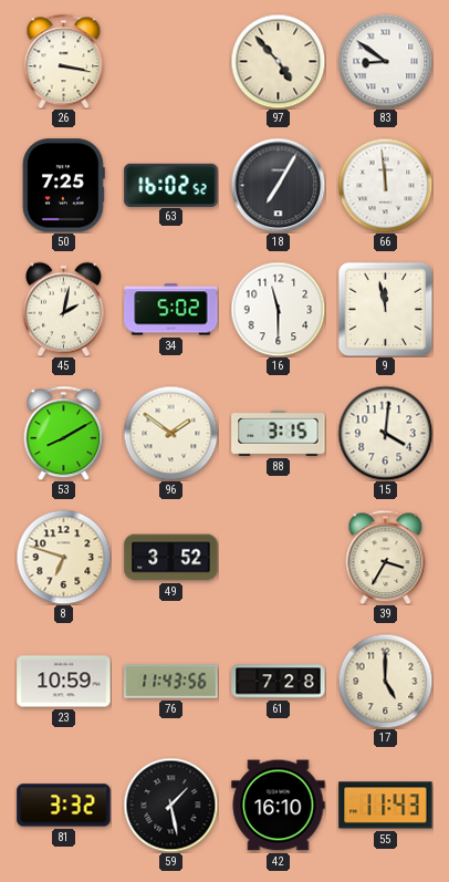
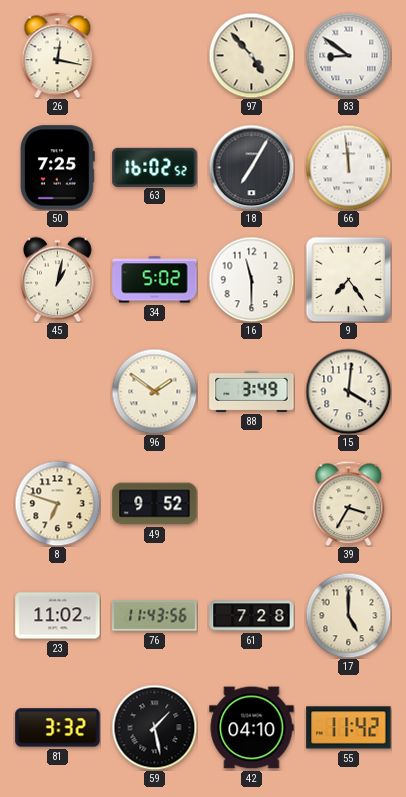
26: 3:17 -> 12:17
45: 2:02 -> 1:02
9: 11:58 -> 7:24
53: 8:10 -> none
88: 3:15 -> 3:49
49: 3:52 -> 9:52
23: 10:59 -> 11:02
42: 16:10 -> 04:10
55: 11:43 -> 11:42
